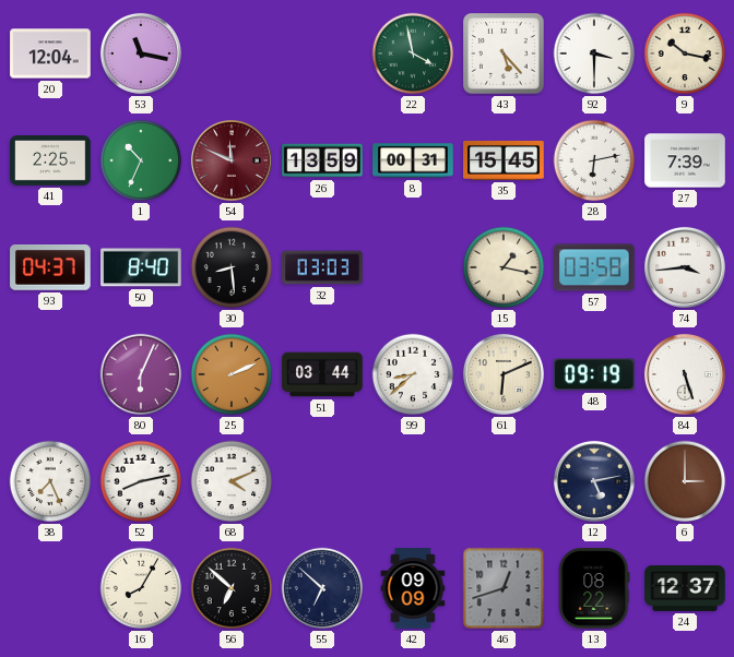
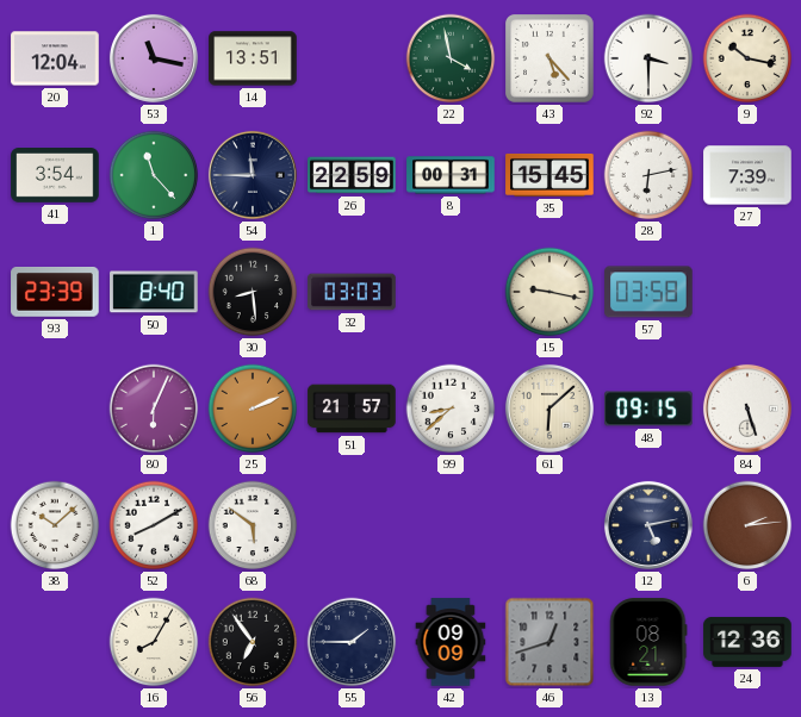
14: none -> 13:51
41: 2:25 -> 3:54
1: 10:34 -> 11:23
54: 11:49 -> 11:45
54 dial: burgundy -> navy
26: 13:59 -> 22:59
93: 04:37 -> 23:39
15: 1:17 -> 9:17
74: 3:44 -> none
51: 03:44 -> 21:57
61: 6:11 -> 6:08
48: 09:19 -> 09:15
38: 7:26 -> 10:08
52: 8:13 -> 8:10
68: 4:11 -> 5:51
6: 3:00 -> 2:14
56: 6:52 -> 6:54
55: 6:52 -> 1:45
13: 08:22 -> 08:21
24: 12:37 -> 12:36
